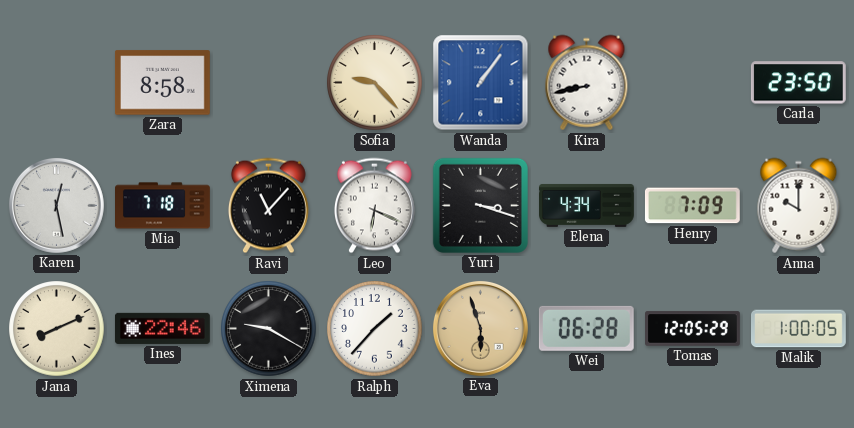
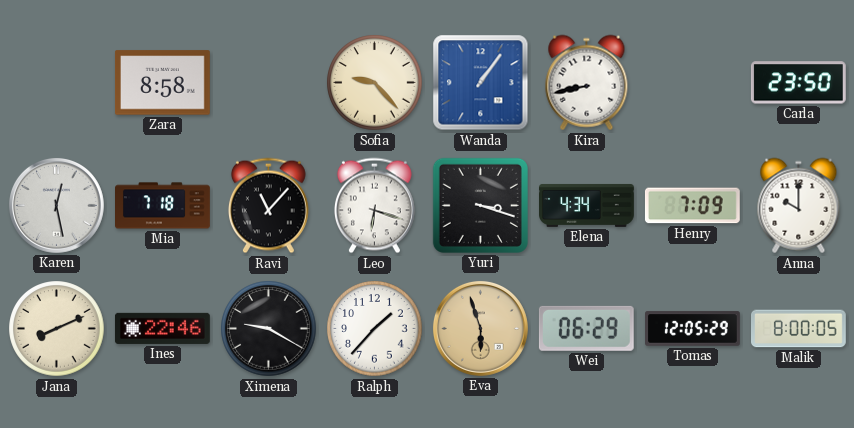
Leo: 6:19 -> 6:18
Wei: 06:28 -> 06:29
Malik: 1:00 -> 8:00
